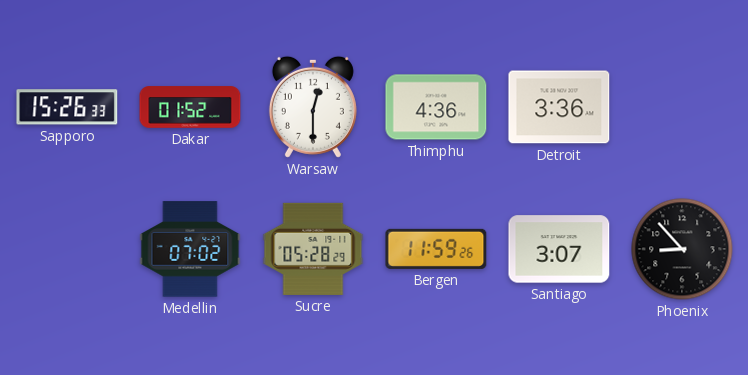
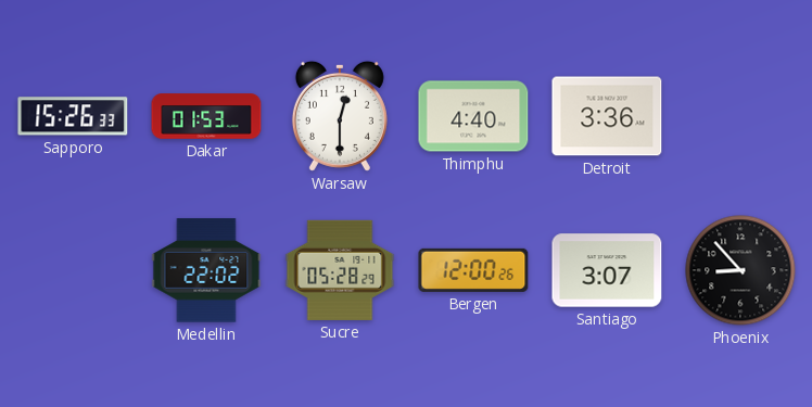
Dakar: 01:52 -> 01:53
Thimphu: 4:36 -> 4:40
Medellin: 07:02 -> 22:02
Bergen: 11:59 -> 12:00
